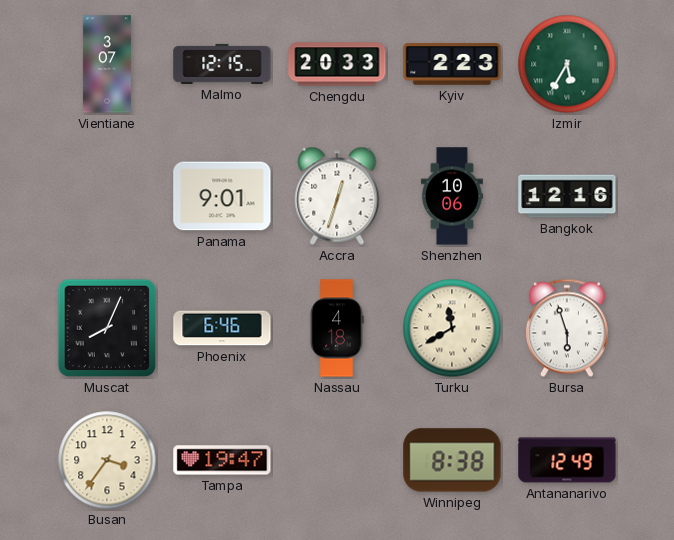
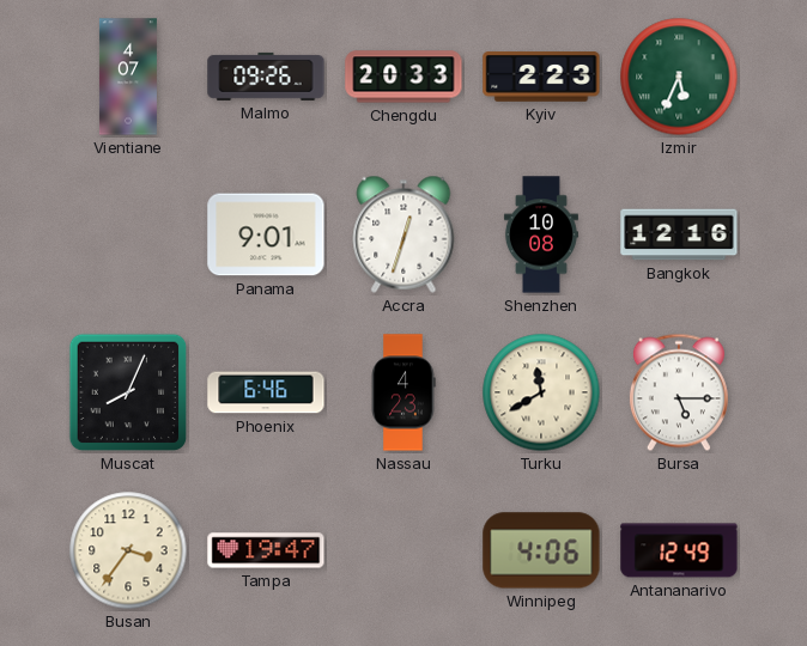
Vientiane: 3:07 -> 4:07
Malmo: 12:15 -> 09:26
Izmir: 5:35 -> 5:34
Shenzhen: 10:06 -> 10:08
Nassau: 4:18 -> 4:23
Bursa: 5:57 -> 5:15
Winnipeg: 8:38 -> 4:06
